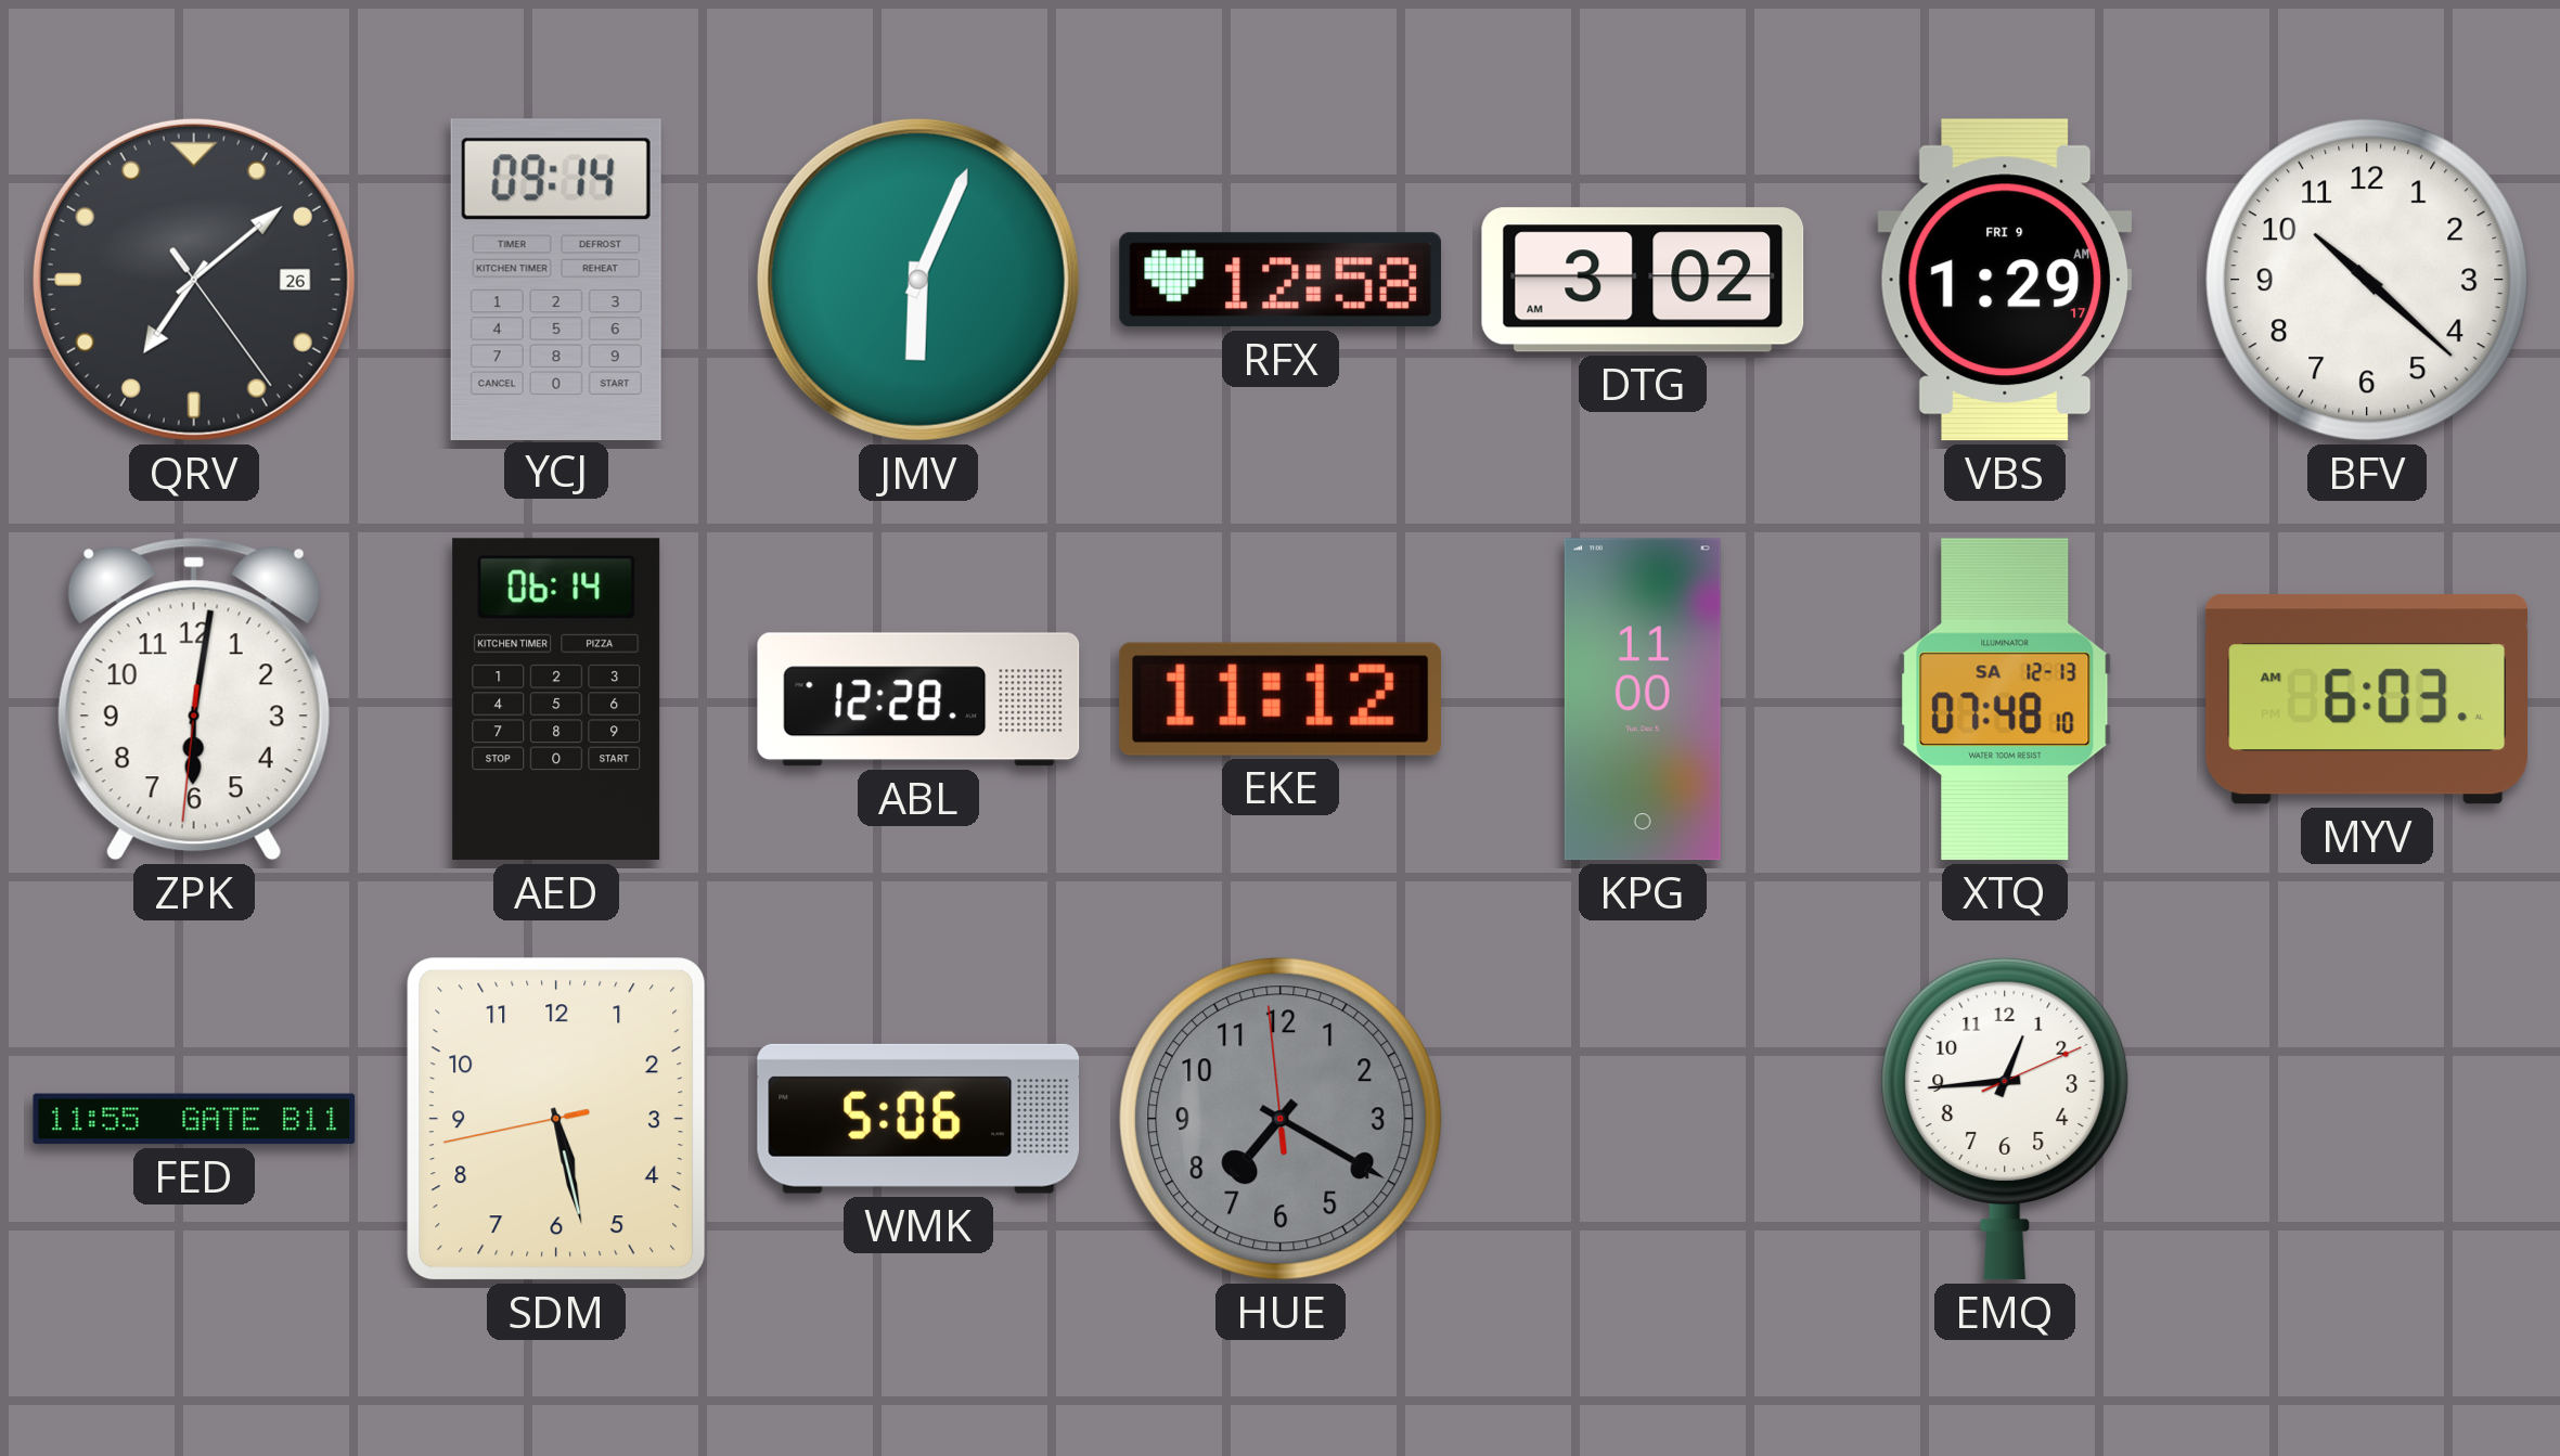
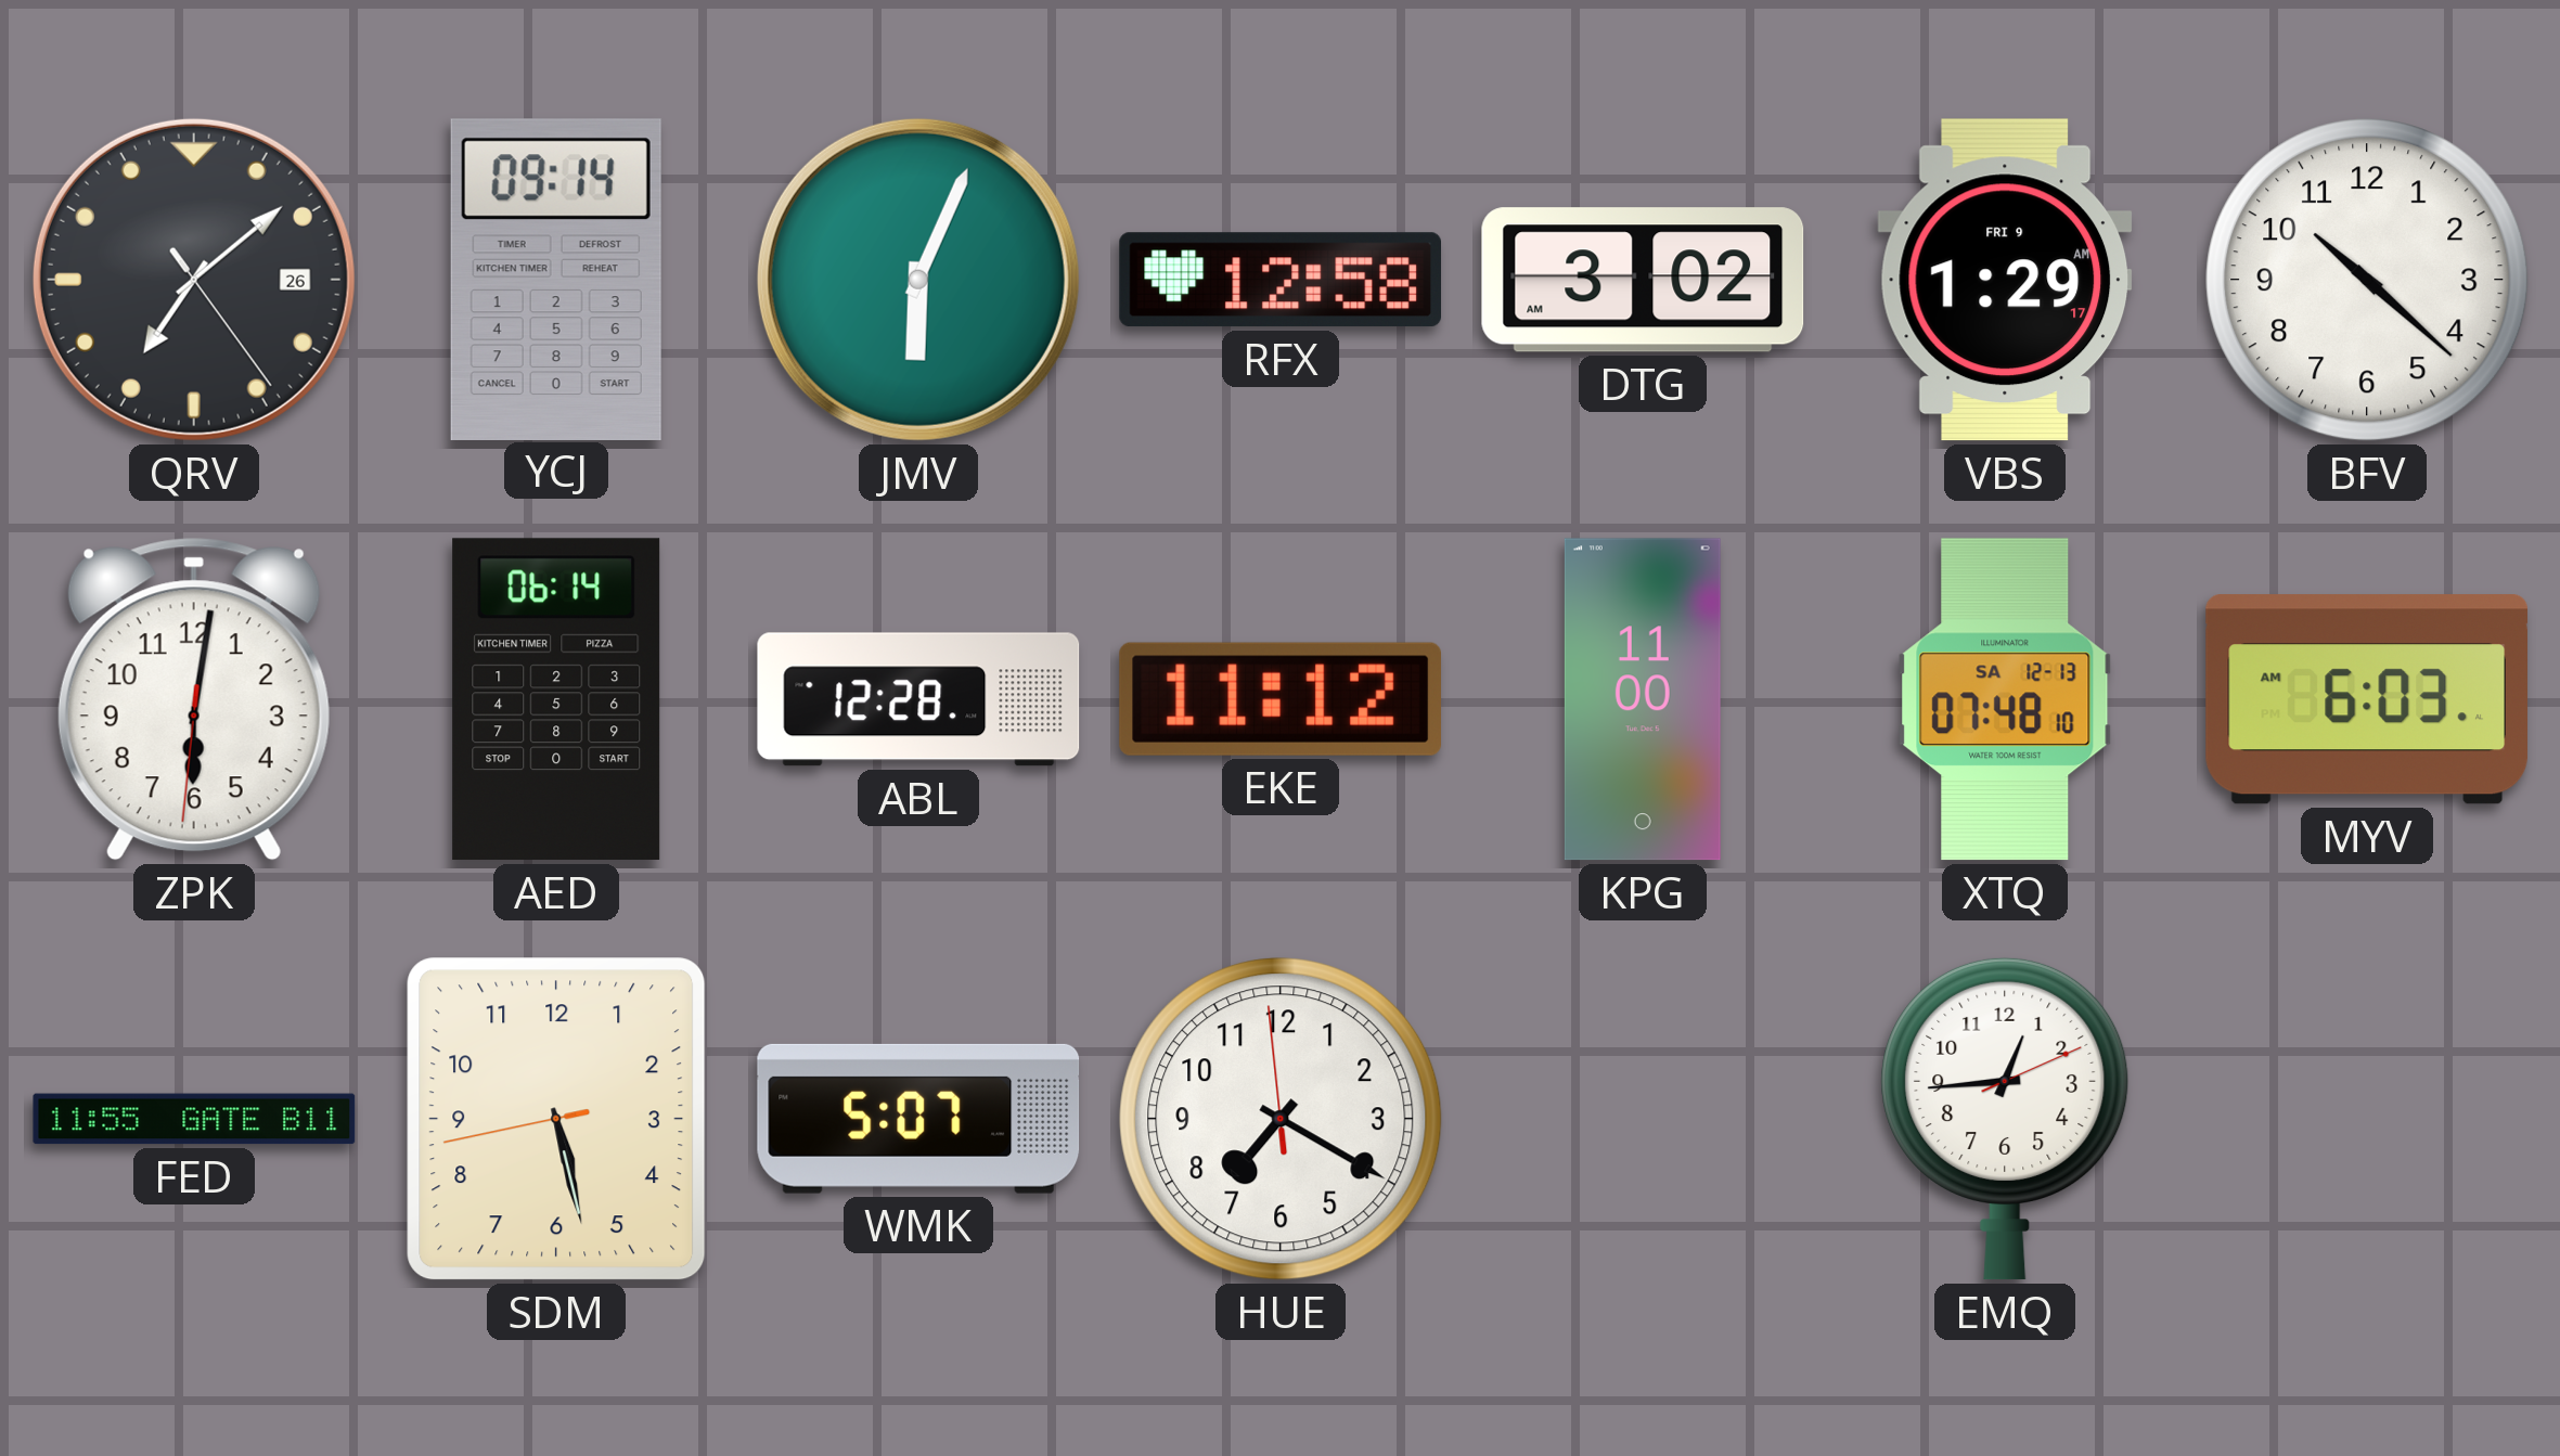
WMK: 5:06 -> 5:07
HUE dial: grey -> white
